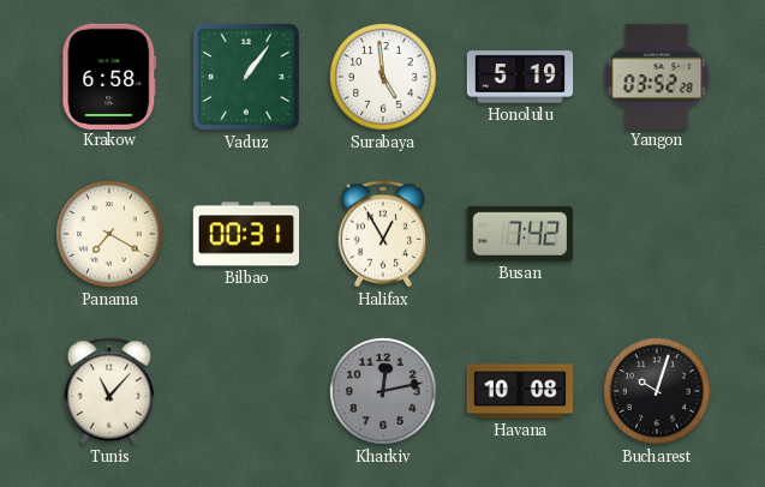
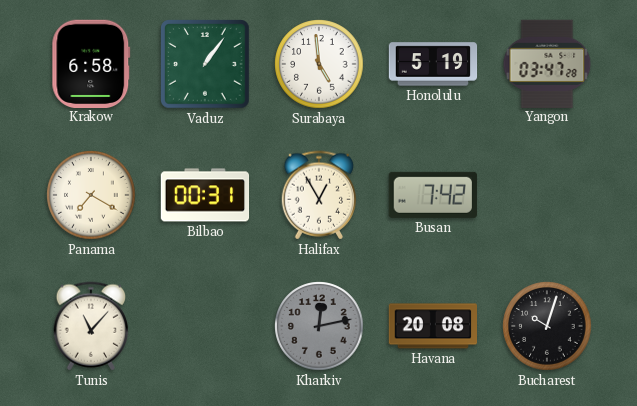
Yangon: 03:52 -> 03:47
Havana: 10:08 -> 20:08
